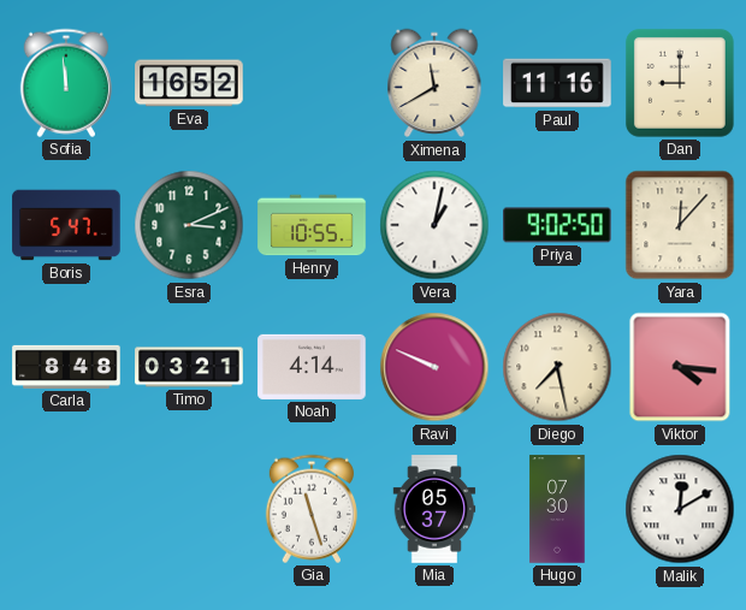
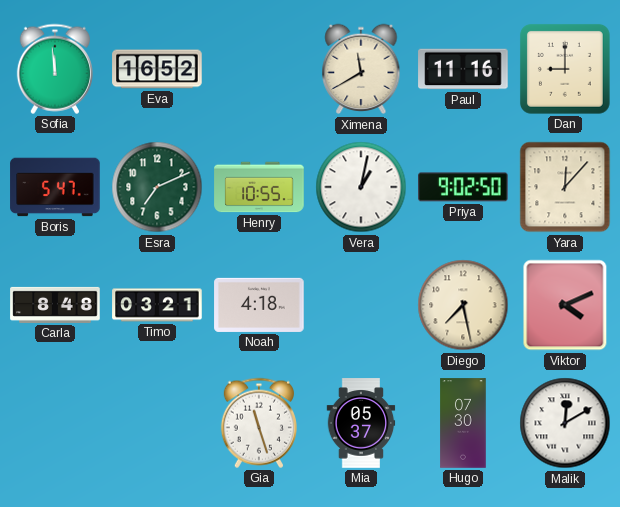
Esra: 3:11 -> 7:11
Noah: 4:14 -> 4:18
Ravi: 9:49 -> none
Viktor: 4:16 -> 4:11
